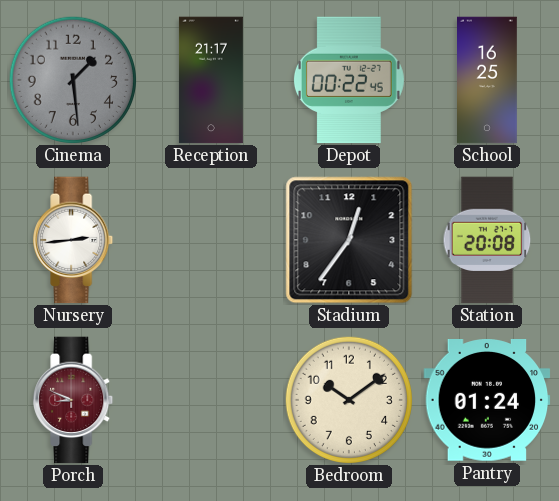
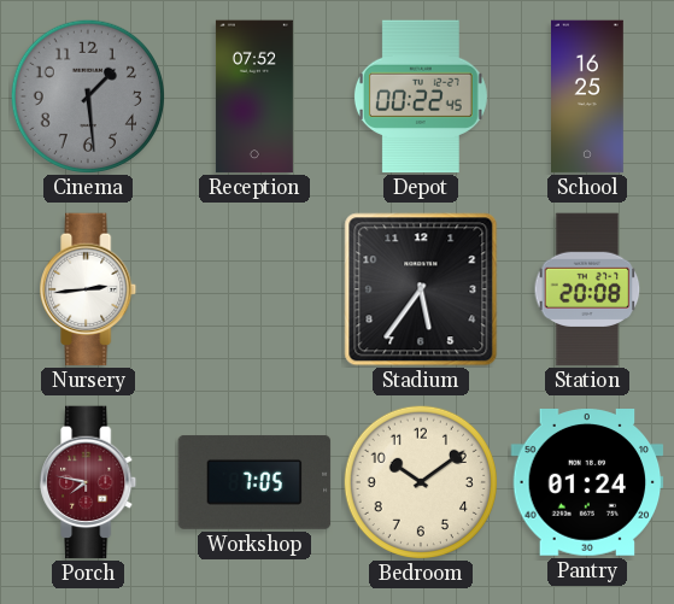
Reception: 21:17 -> 07:52
Stadium: 12:36 -> 5:36
Porch: 8:49 -> 7:47
Workshop: none -> 7:05
